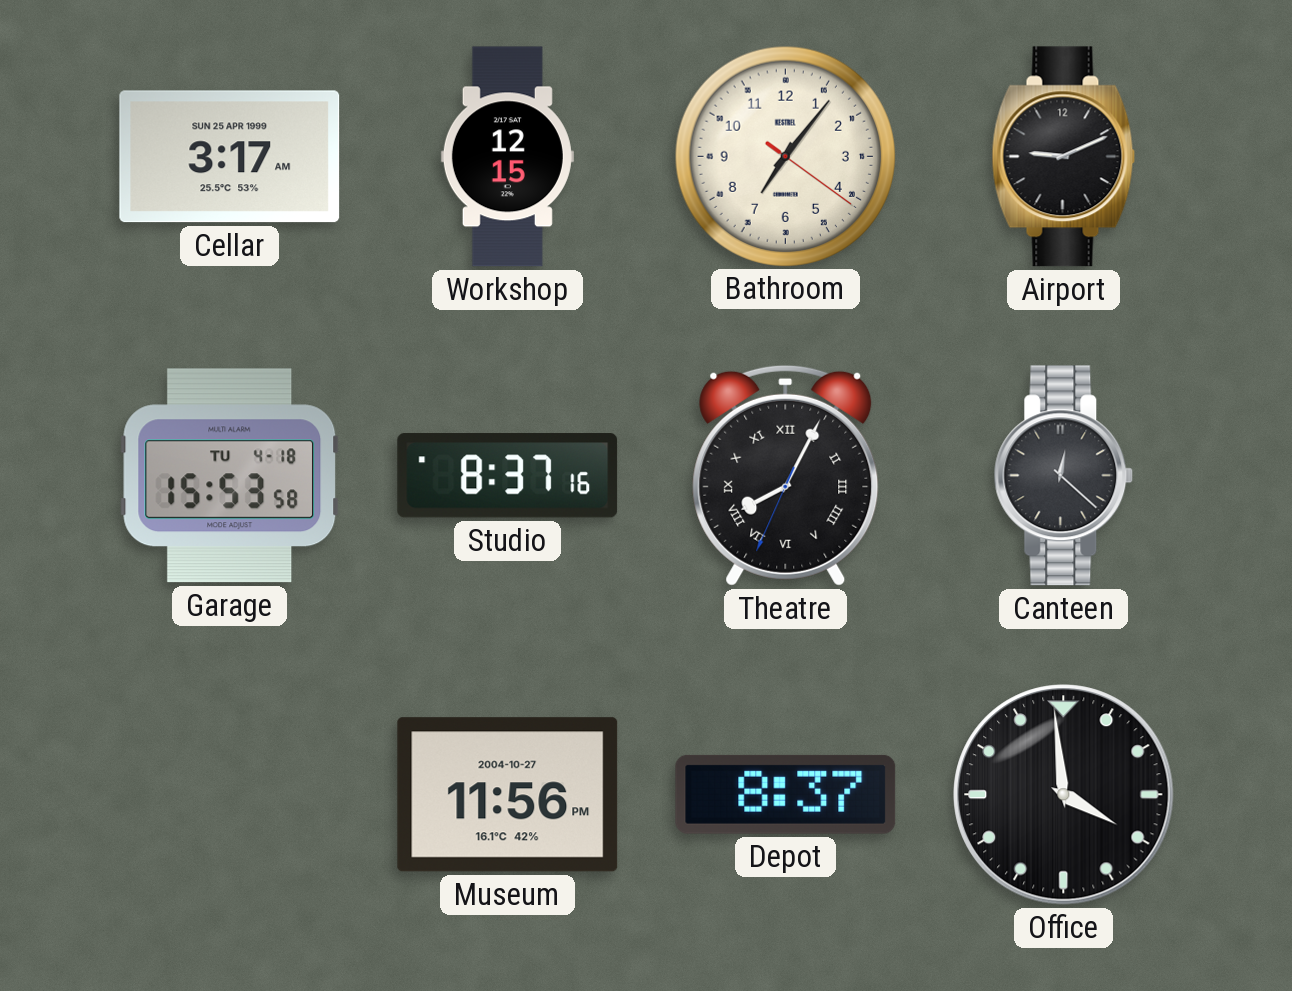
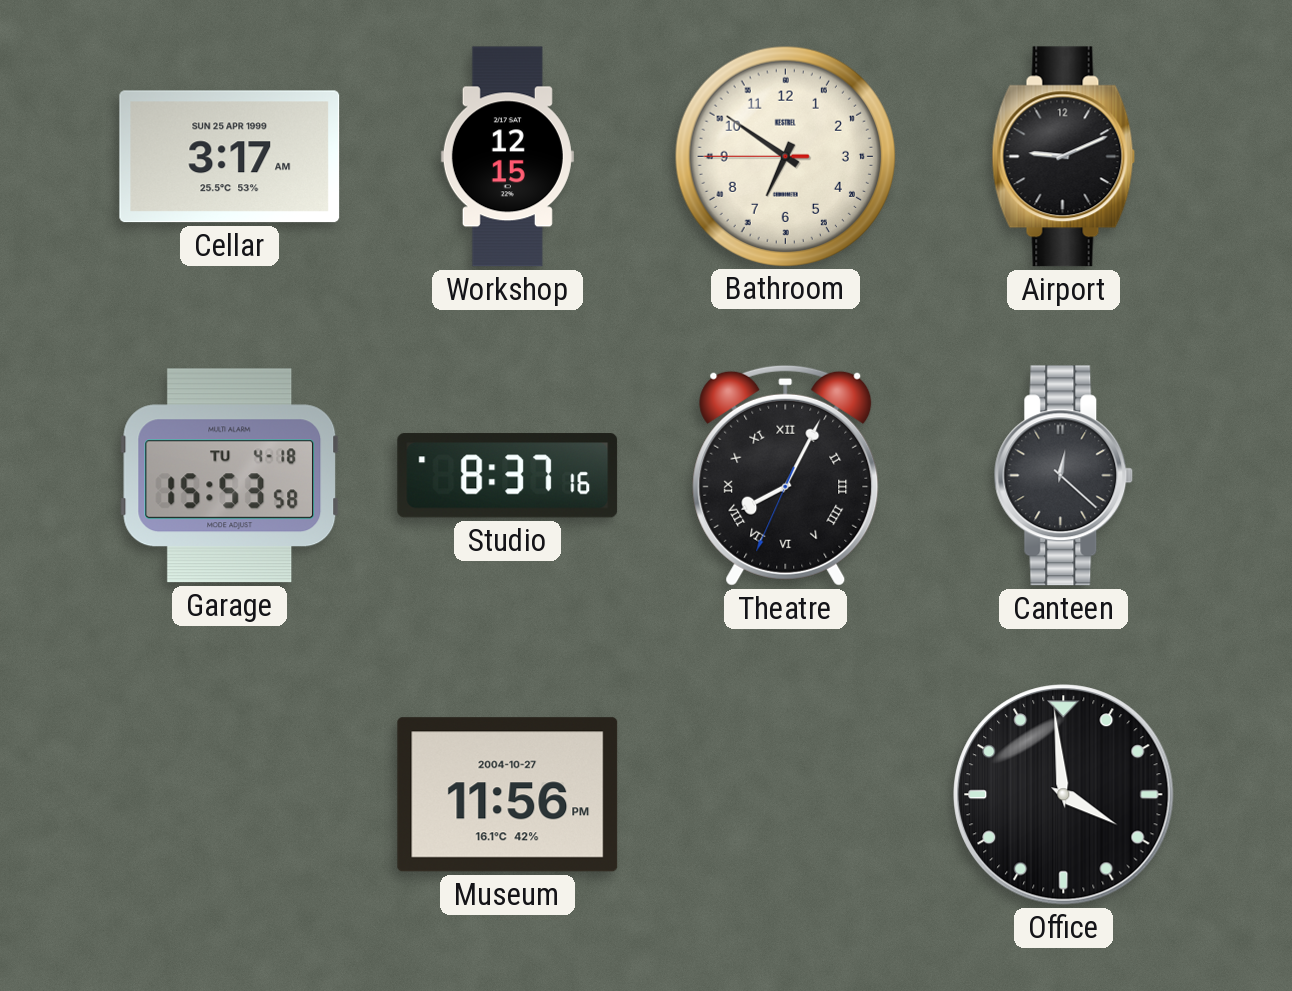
Bathroom: 7:06 -> 6:50
Depot: 8:37 -> none
